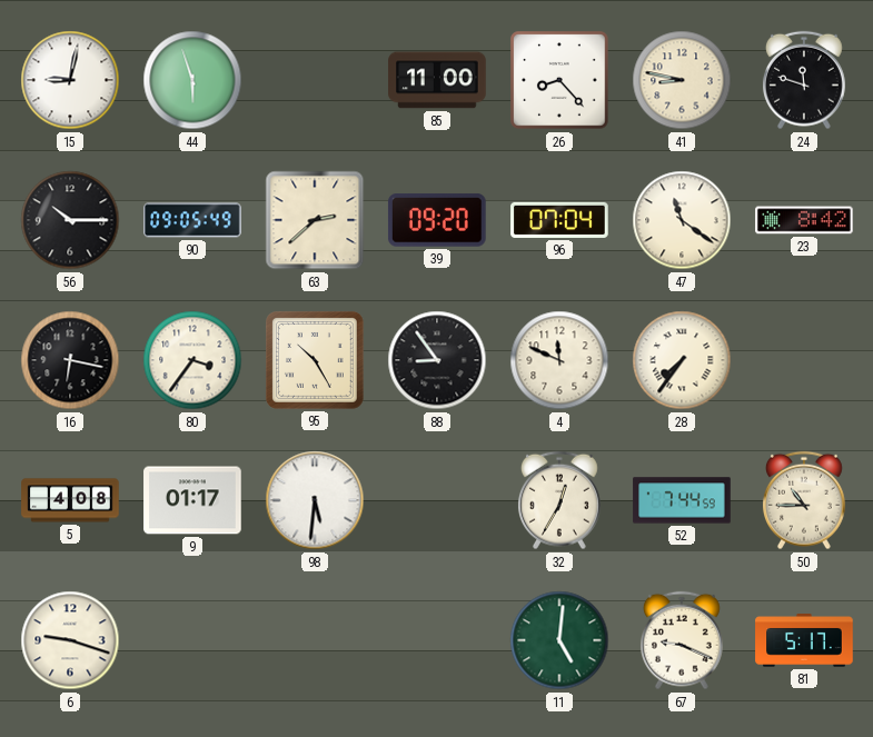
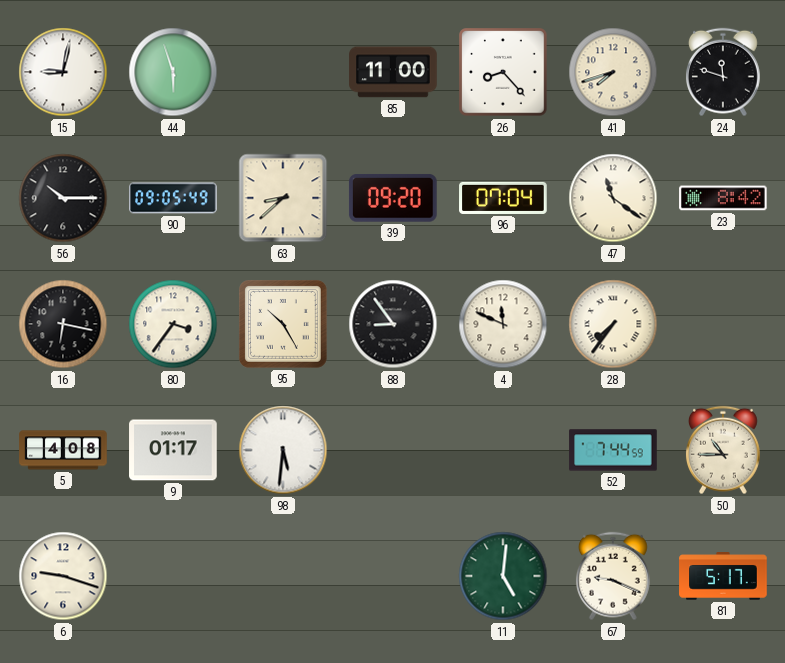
41: 8:47 -> 7:42
63: 2:38 -> 8:38
32: 12:35 -> none
